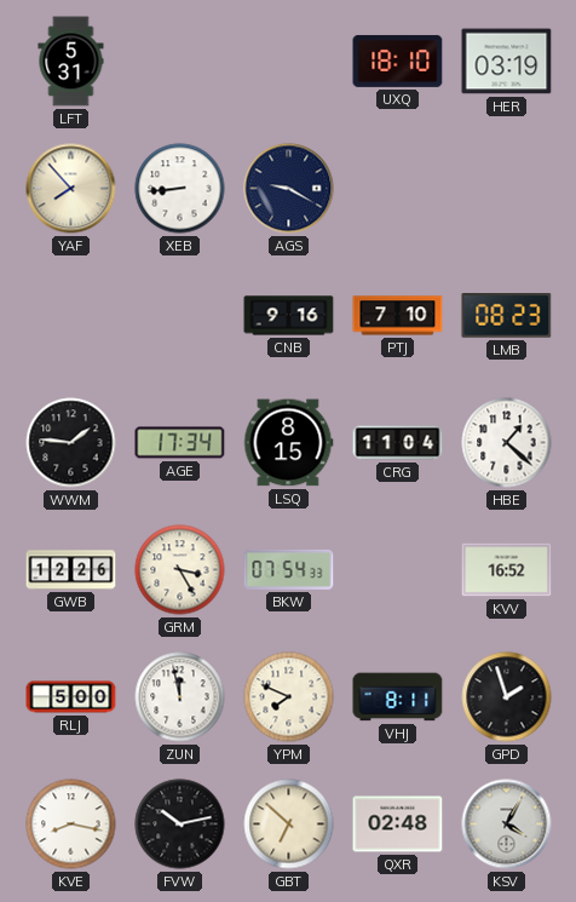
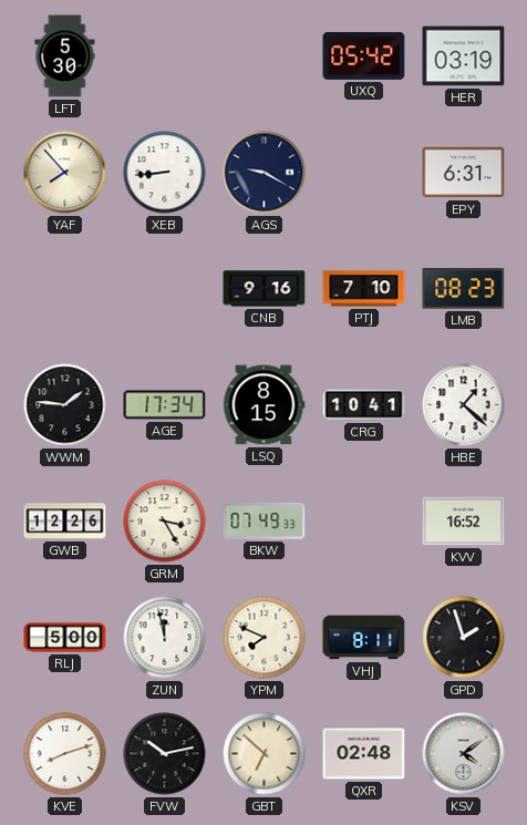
LFT: 5:31 -> 5:30
UXQ: 18:10 -> 05:42
EPY: none -> 6:31
CRG: 11:04 -> 10:41
BKW: 07:54 -> 07:49
KVE: 8:17 -> 8:12
KSV: 4:05 -> 4:09
